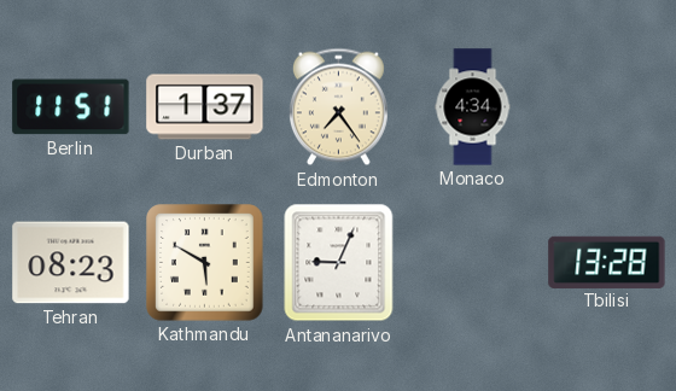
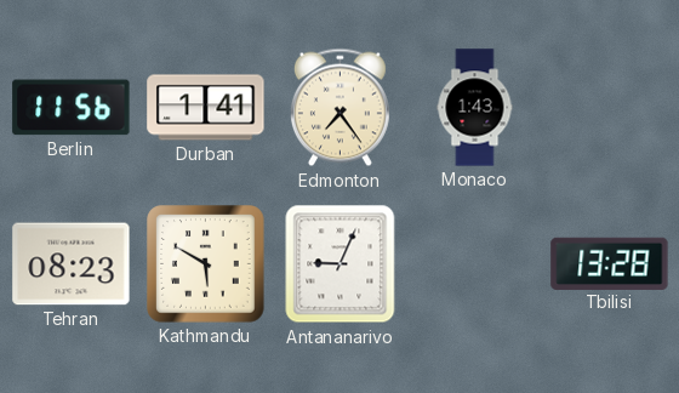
Berlin: 11:51 -> 11:56
Durban: 1:37 -> 1:41
Monaco: 4:34 -> 1:43
